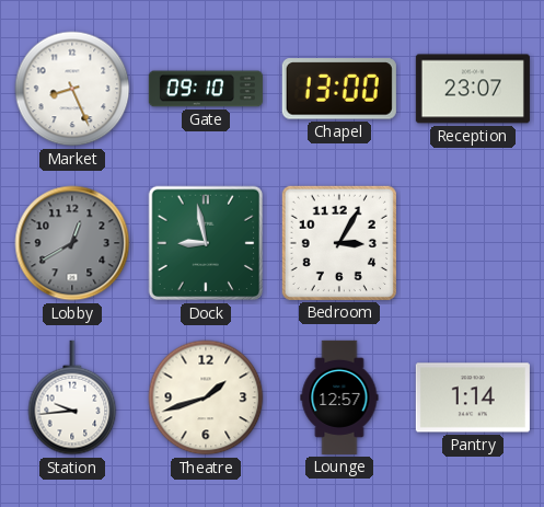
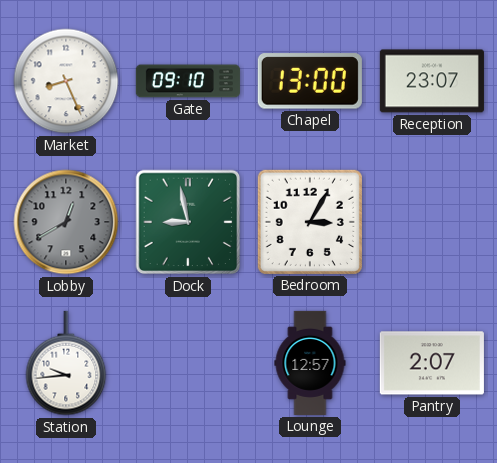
Theatre: 1:42 -> none
Pantry: 1:14 -> 2:07
